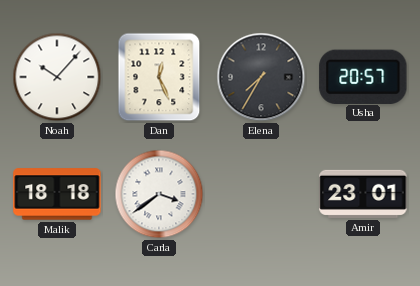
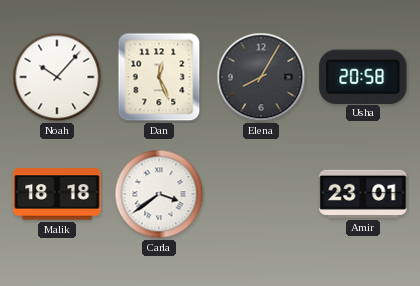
Elena: 7:35 -> 8:05
Usha: 20:57 -> 20:58
